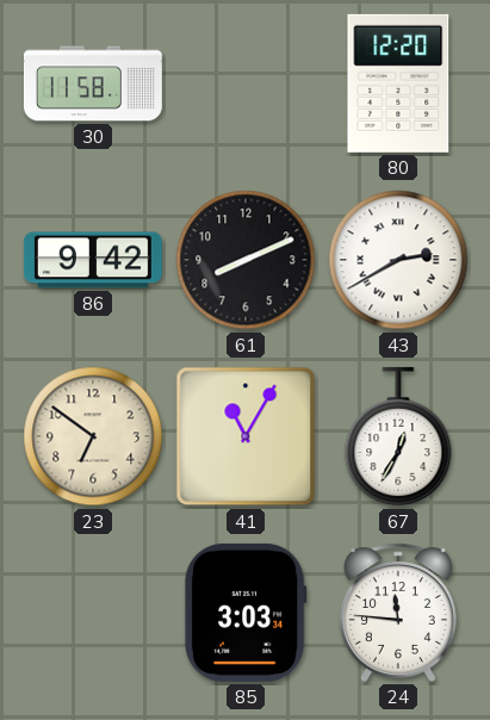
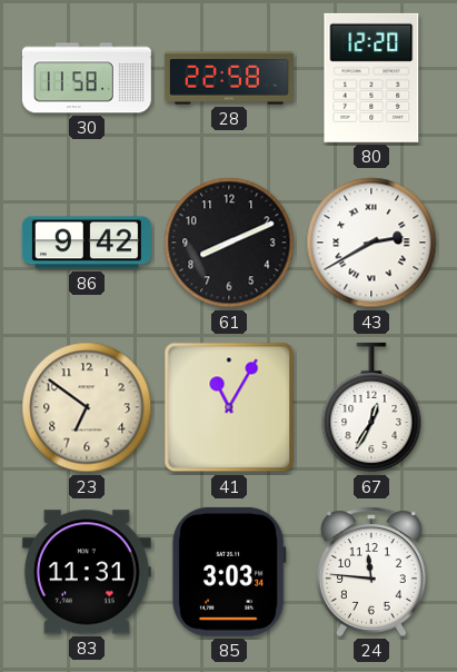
28: none -> 22:58
83: none -> 11:31
